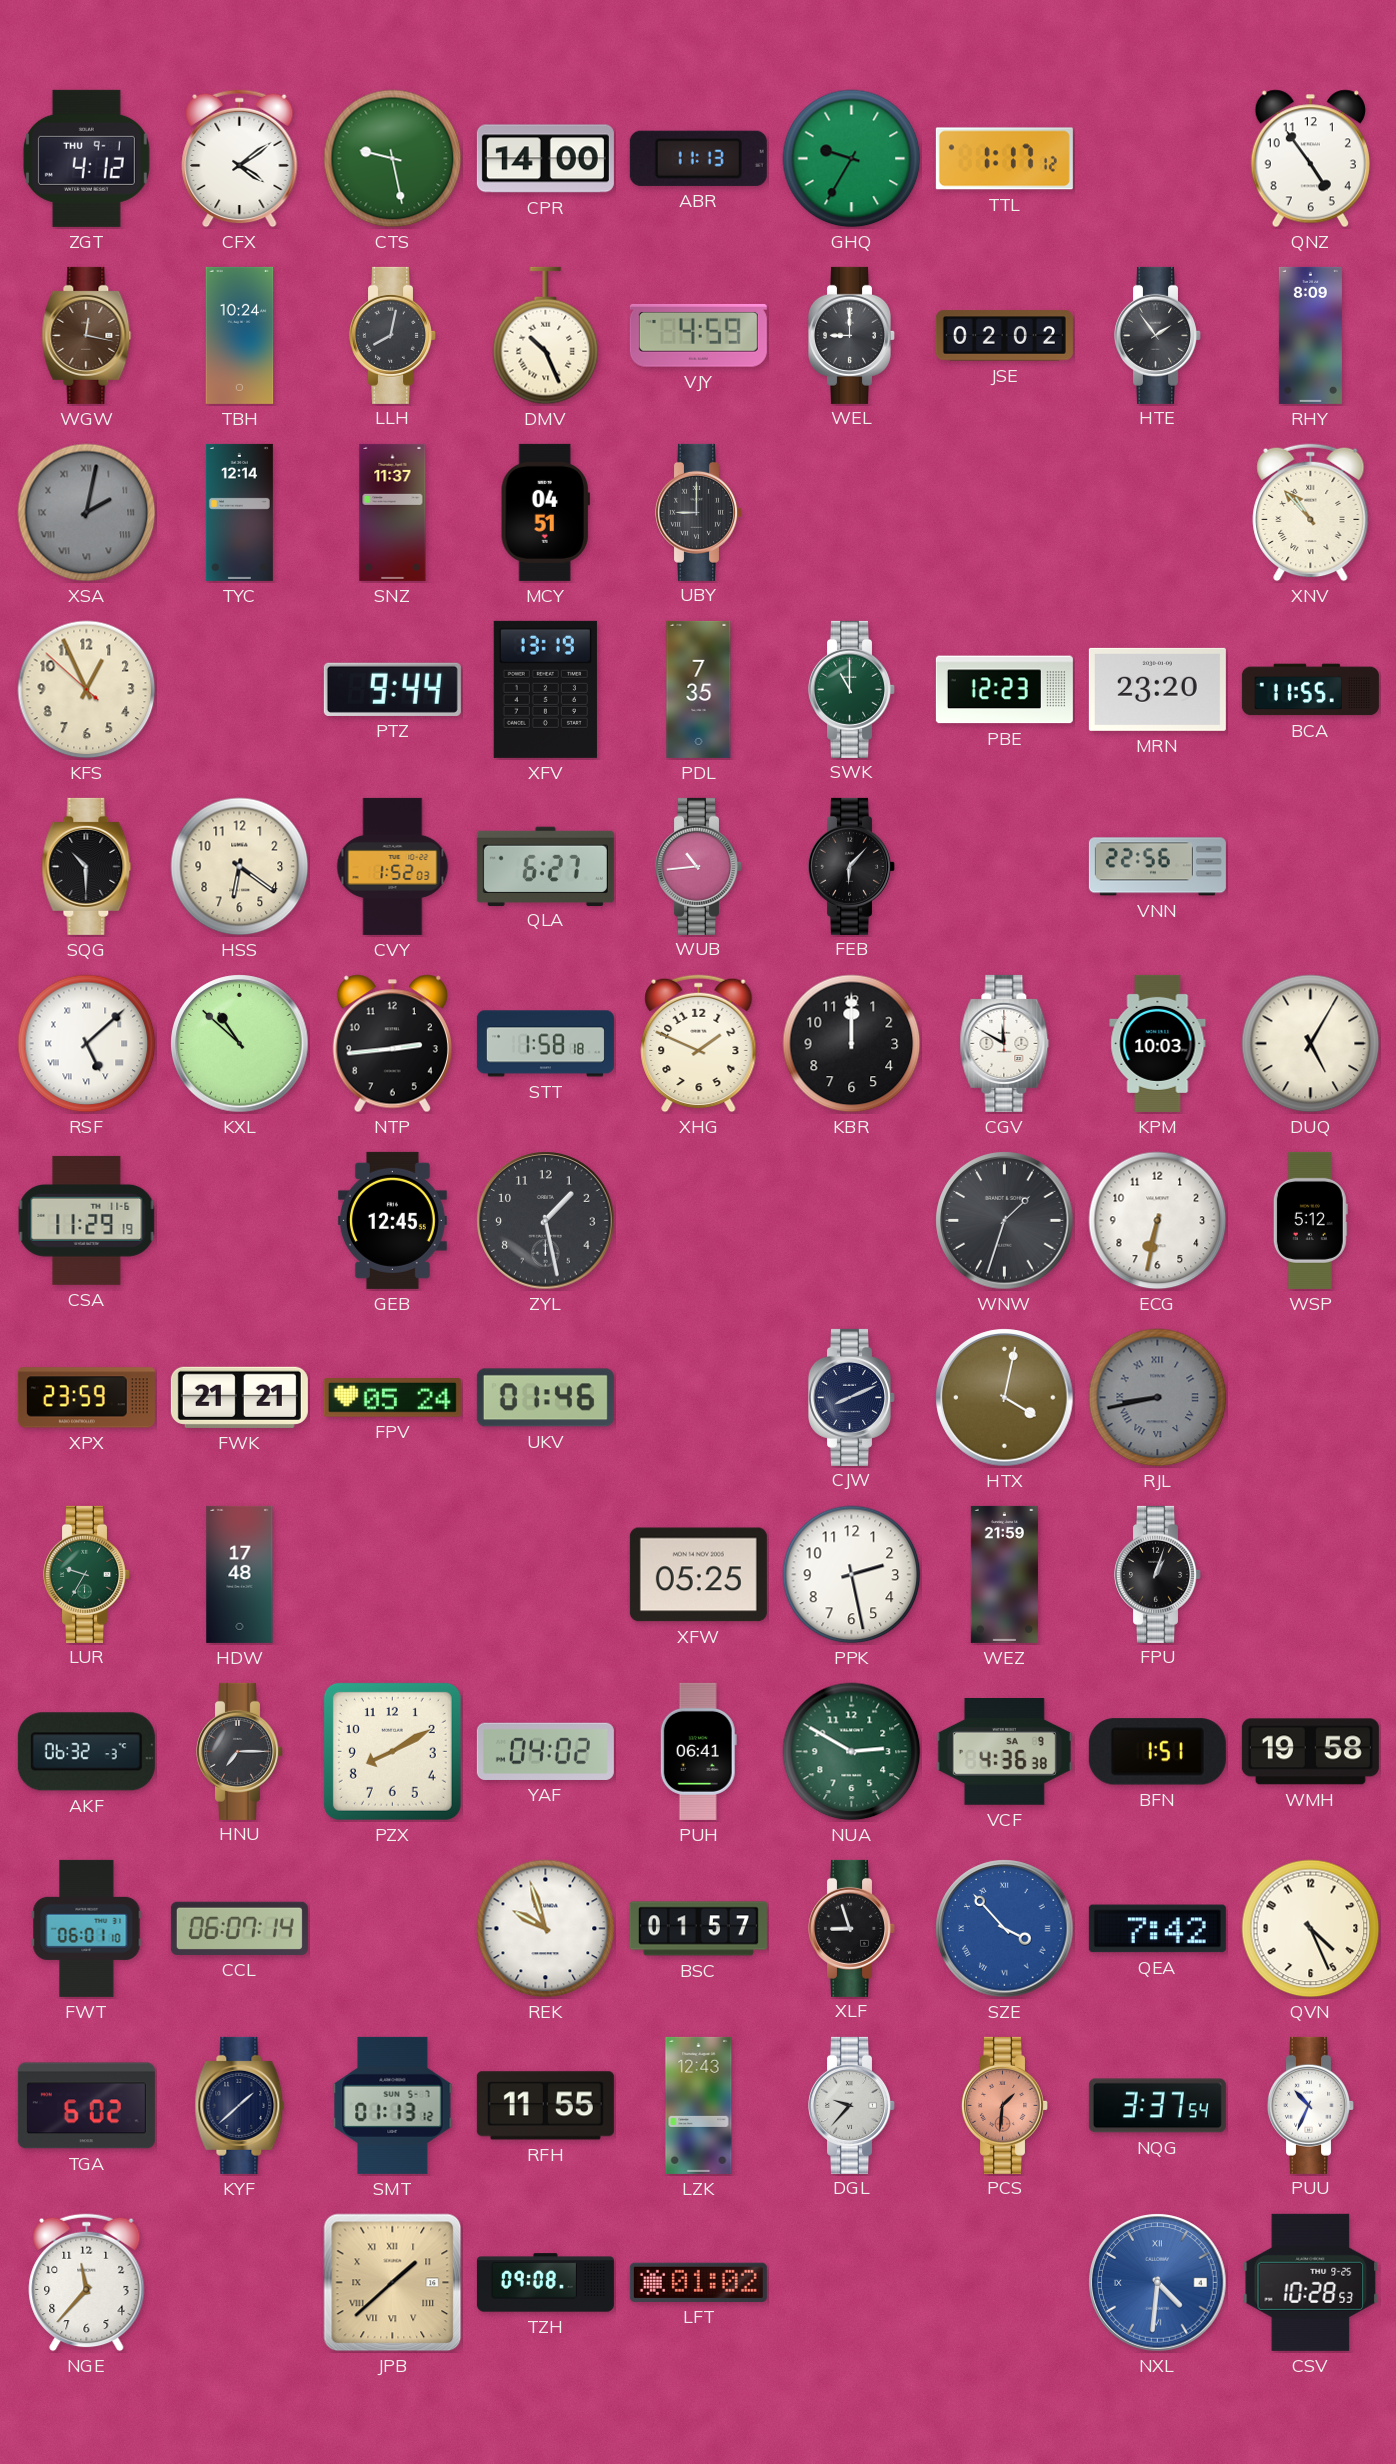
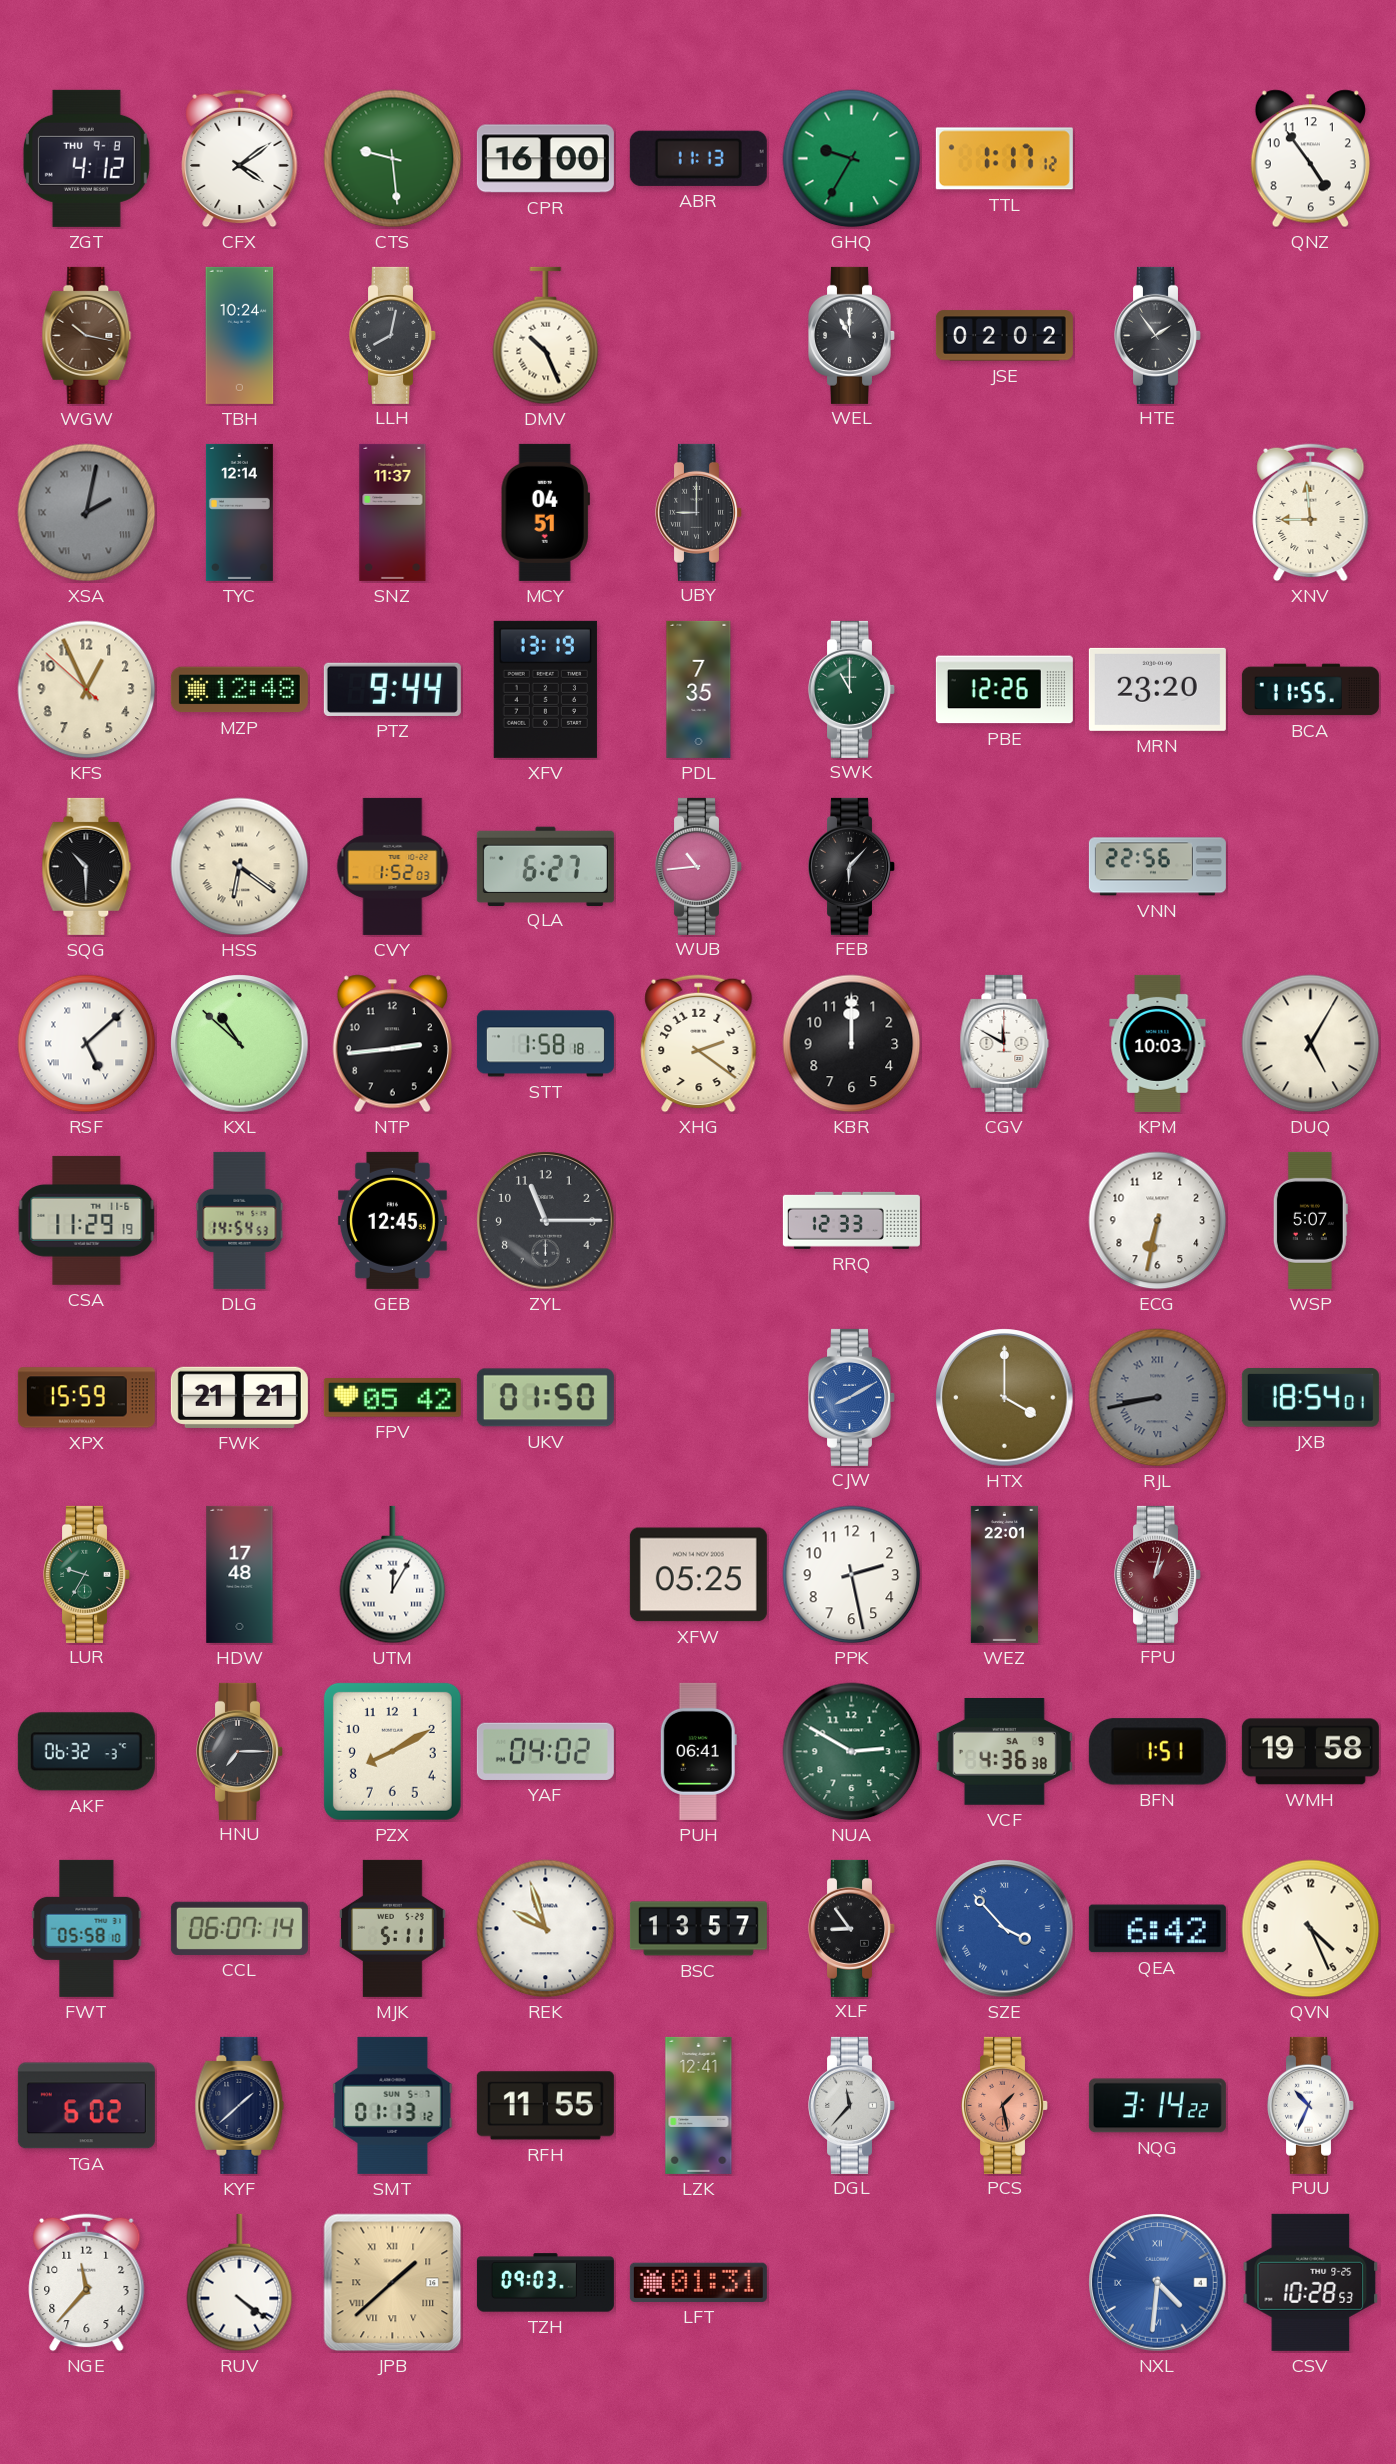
ZGT date: THU 9-1 -> THU 9-8
CTS: 9:28 -> 9:29
CPR: 14:00 -> 16:00
WGW: 12:17 -> 10:17
VJY: 4:59 -> none
WEL: 9:00 -> 11:00
RHY: 8:09 -> none
XNV: 10:53 -> 8:59
MZP: none -> 12:48
PBE: 12:23 -> 12:26
HSS numerals: Arabic -> Roman
XHG: 1:49 -> 2:21
DLG: none -> 14:54
ZYL: 1:28 -> 11:15
RRQ: none -> 12:33
WNW: 1:33 -> none
WSP: 5:12 -> 5:07
XPX: 23:59 -> 15:59
FPV: 05:24 -> 05:42
UKV: 01:46 -> 01:50
CJW: 8:11 -> 8:10
CJW dial: navy -> blue
HTX: 4:02 -> 4:00
JXB: none -> 18:54
UTM: none -> 12:05
WEZ: 21:59 -> 22:01
FPU: 1:03 -> 1:02
FPU dial: black -> burgundy
FWT: 06:01 -> 05:58
MJK: none -> 5:11
BSC: 01:57 -> 13:57
XLF: 8:57 -> 8:54
QEA: 7:42 -> 6:42
LZK: 12:43 -> 12:41
DGL: 9:37 -> 11:37
PCS: 1:31 -> 1:28
NQG: 3:37 -> 3:14
RUV: none -> 4:21
TZH: 09:08 -> 09:03
LFT: 01:02 -> 01:31
